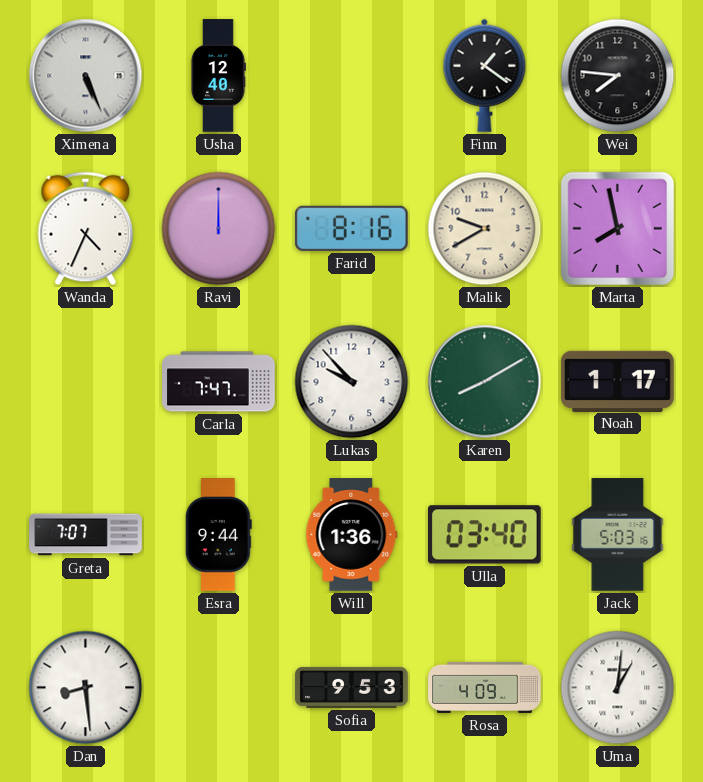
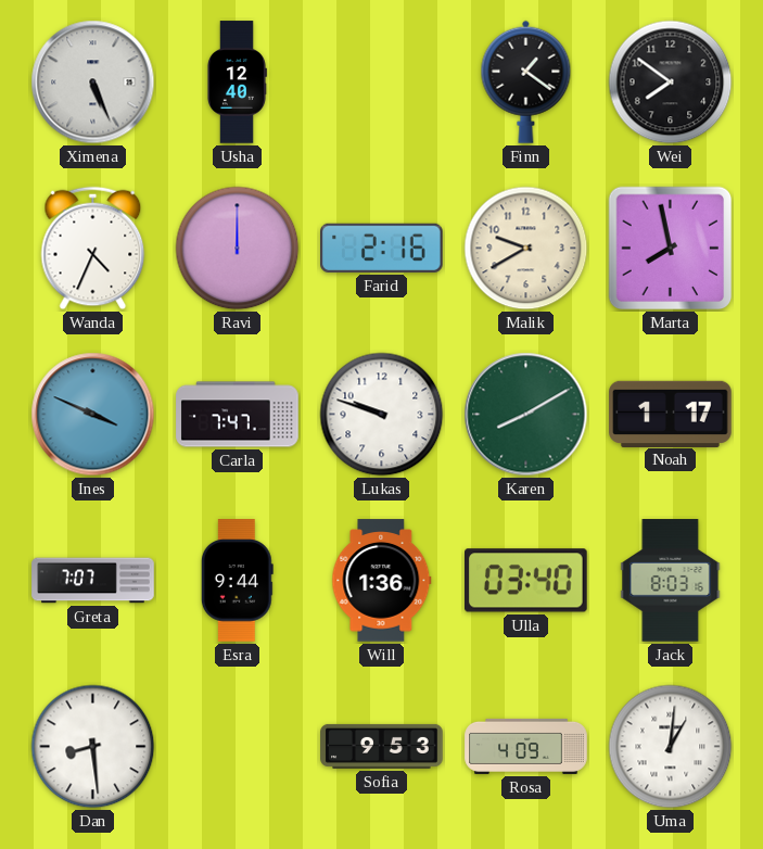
Wei: 7:46 -> 7:51
Farid: 8:16 -> 2:16
Ines: none -> 3:49
Lukas: 9:53 -> 9:48
Jack: 5:03 -> 8:03
